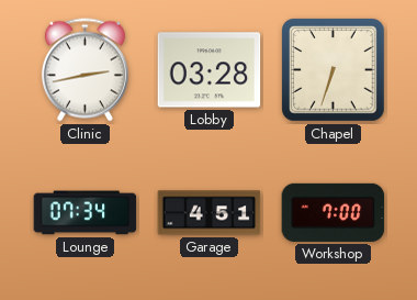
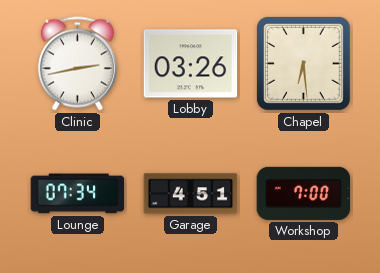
Lobby: 03:28 -> 03:26
Chapel: 6:33 -> 6:29
